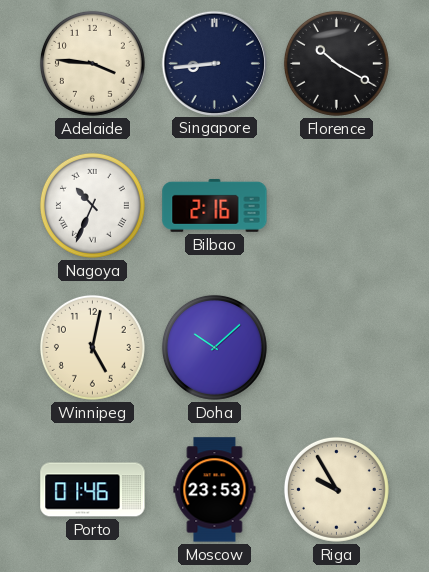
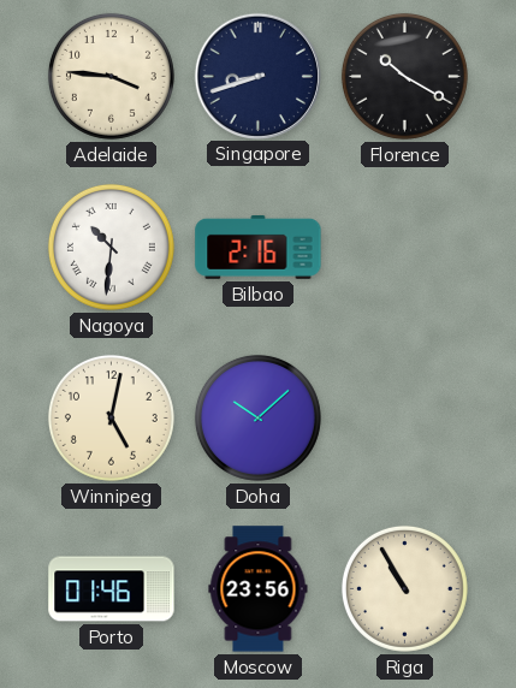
Singapore: 8:44 -> 8:42
Nagoya: 10:34 -> 10:31
Moscow: 23:53 -> 23:56
Riga: 9:55 -> 10:55
